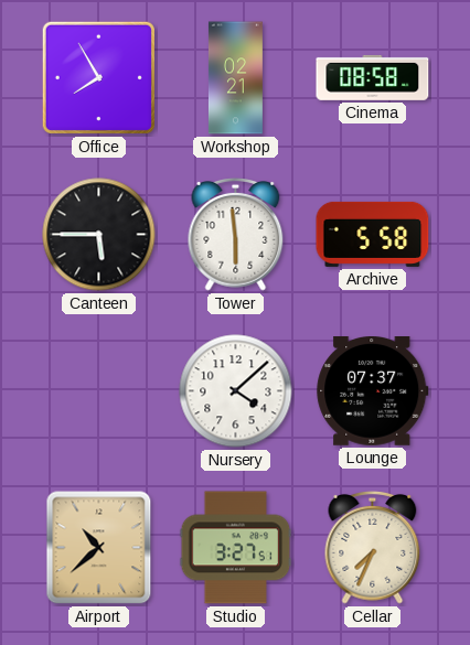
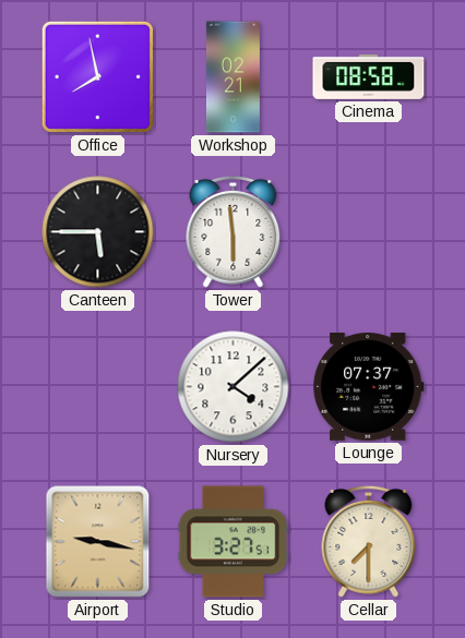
Office: 7:55 -> 7:58
Archive: 5:58 -> none
Airport: 10:38 -> 9:17
Cellar: 7:34 -> 7:30
